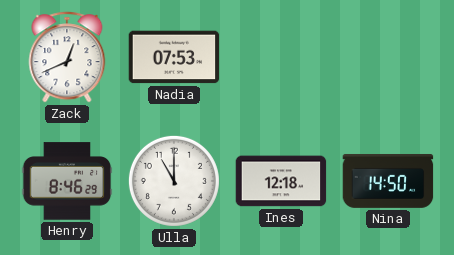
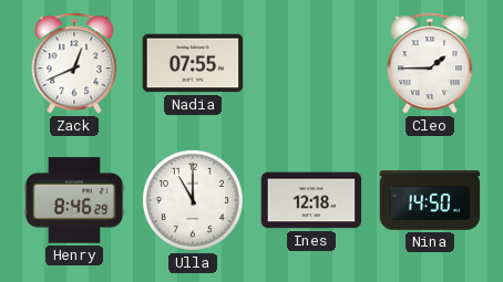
Nadia: 07:53 -> 07:55
Cleo: none -> 1:45
